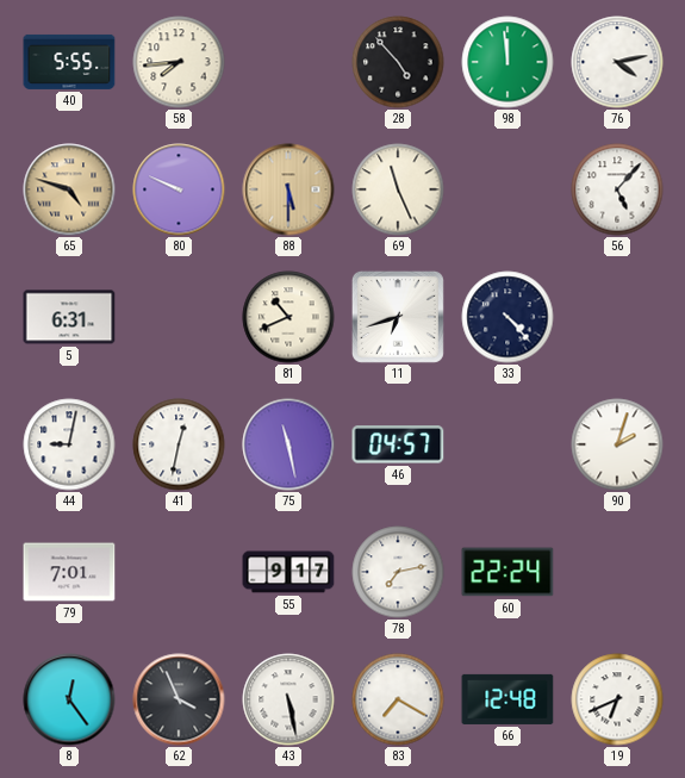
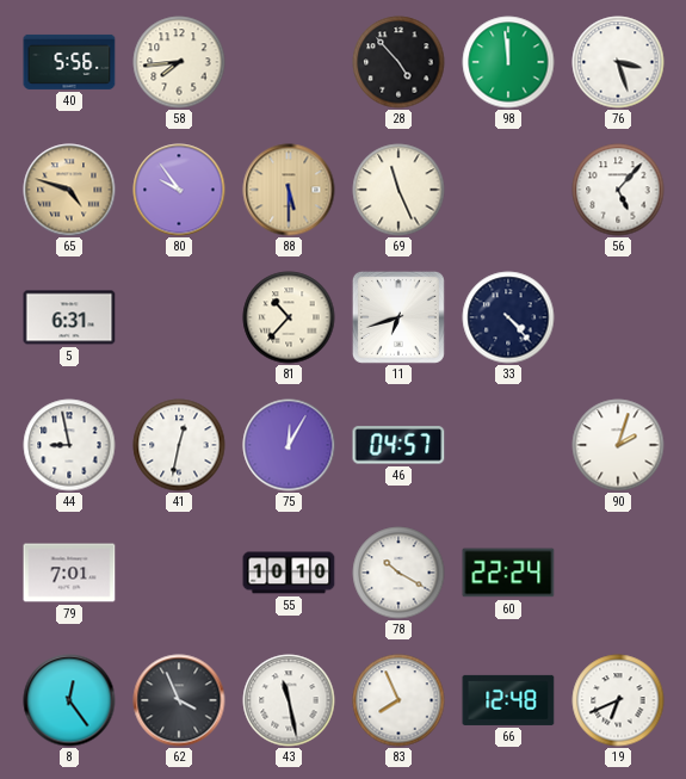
40: 5:55 -> 5:56
76: 4:13 -> 3:27
80: 9:49 -> 9:54
81: 10:41 -> 10:37
44: 9:02 -> 8:58
75: 11:28 -> 12:05
55: 9:17 -> 10:10
78: 7:13 -> 10:20
43: 5:28 -> 11:28
83: 7:20 -> 7:56
